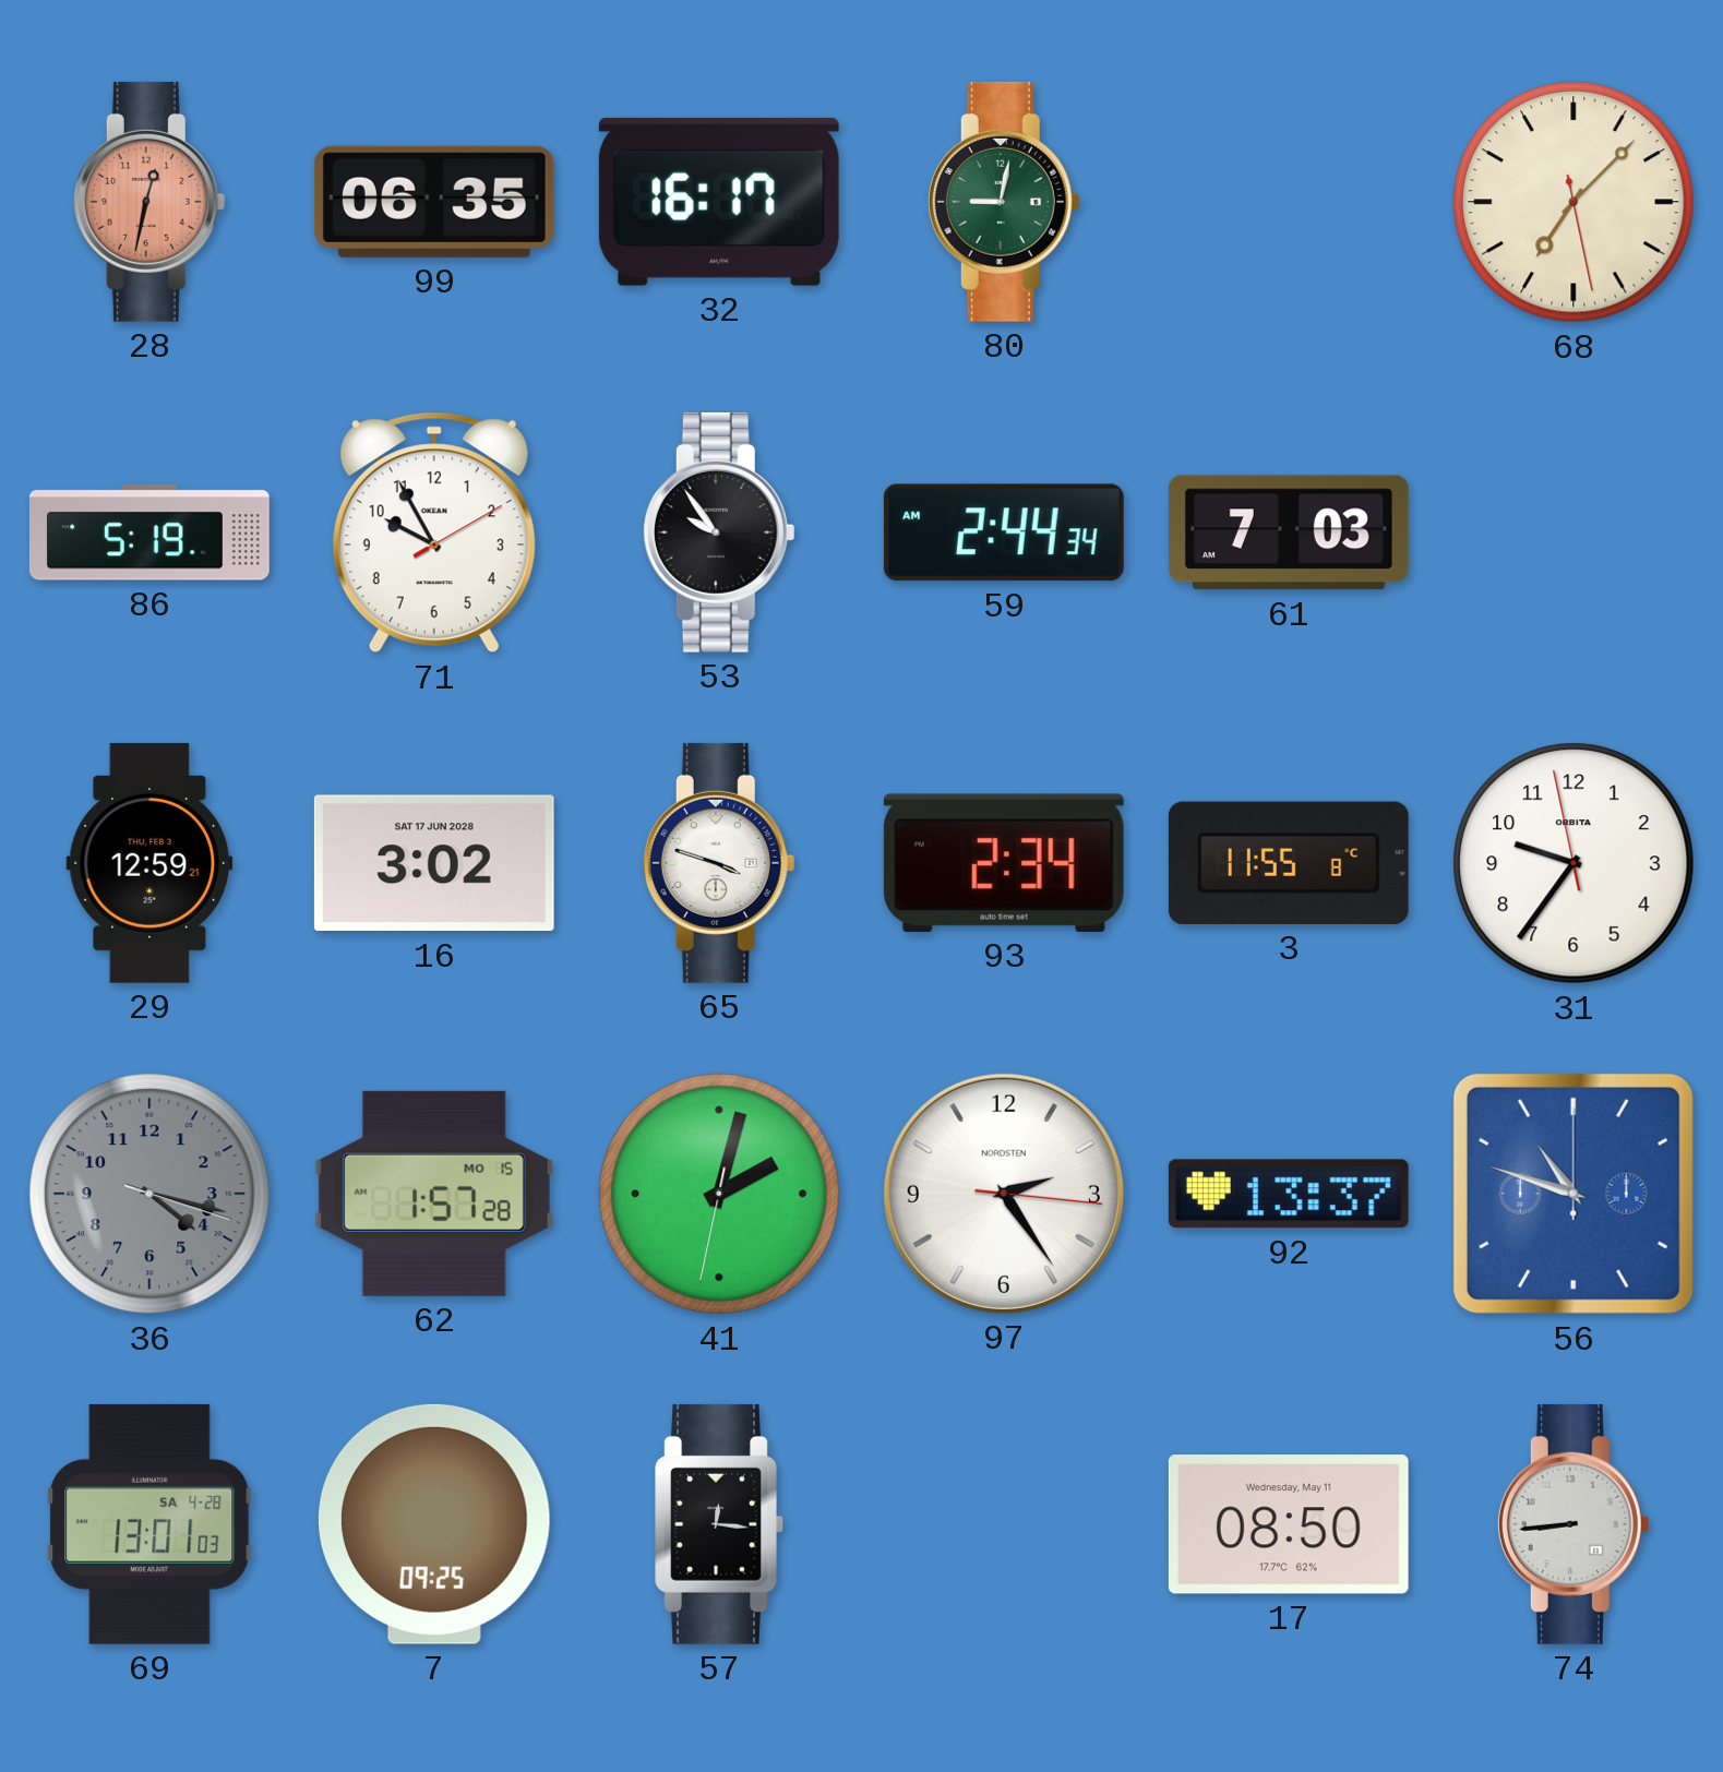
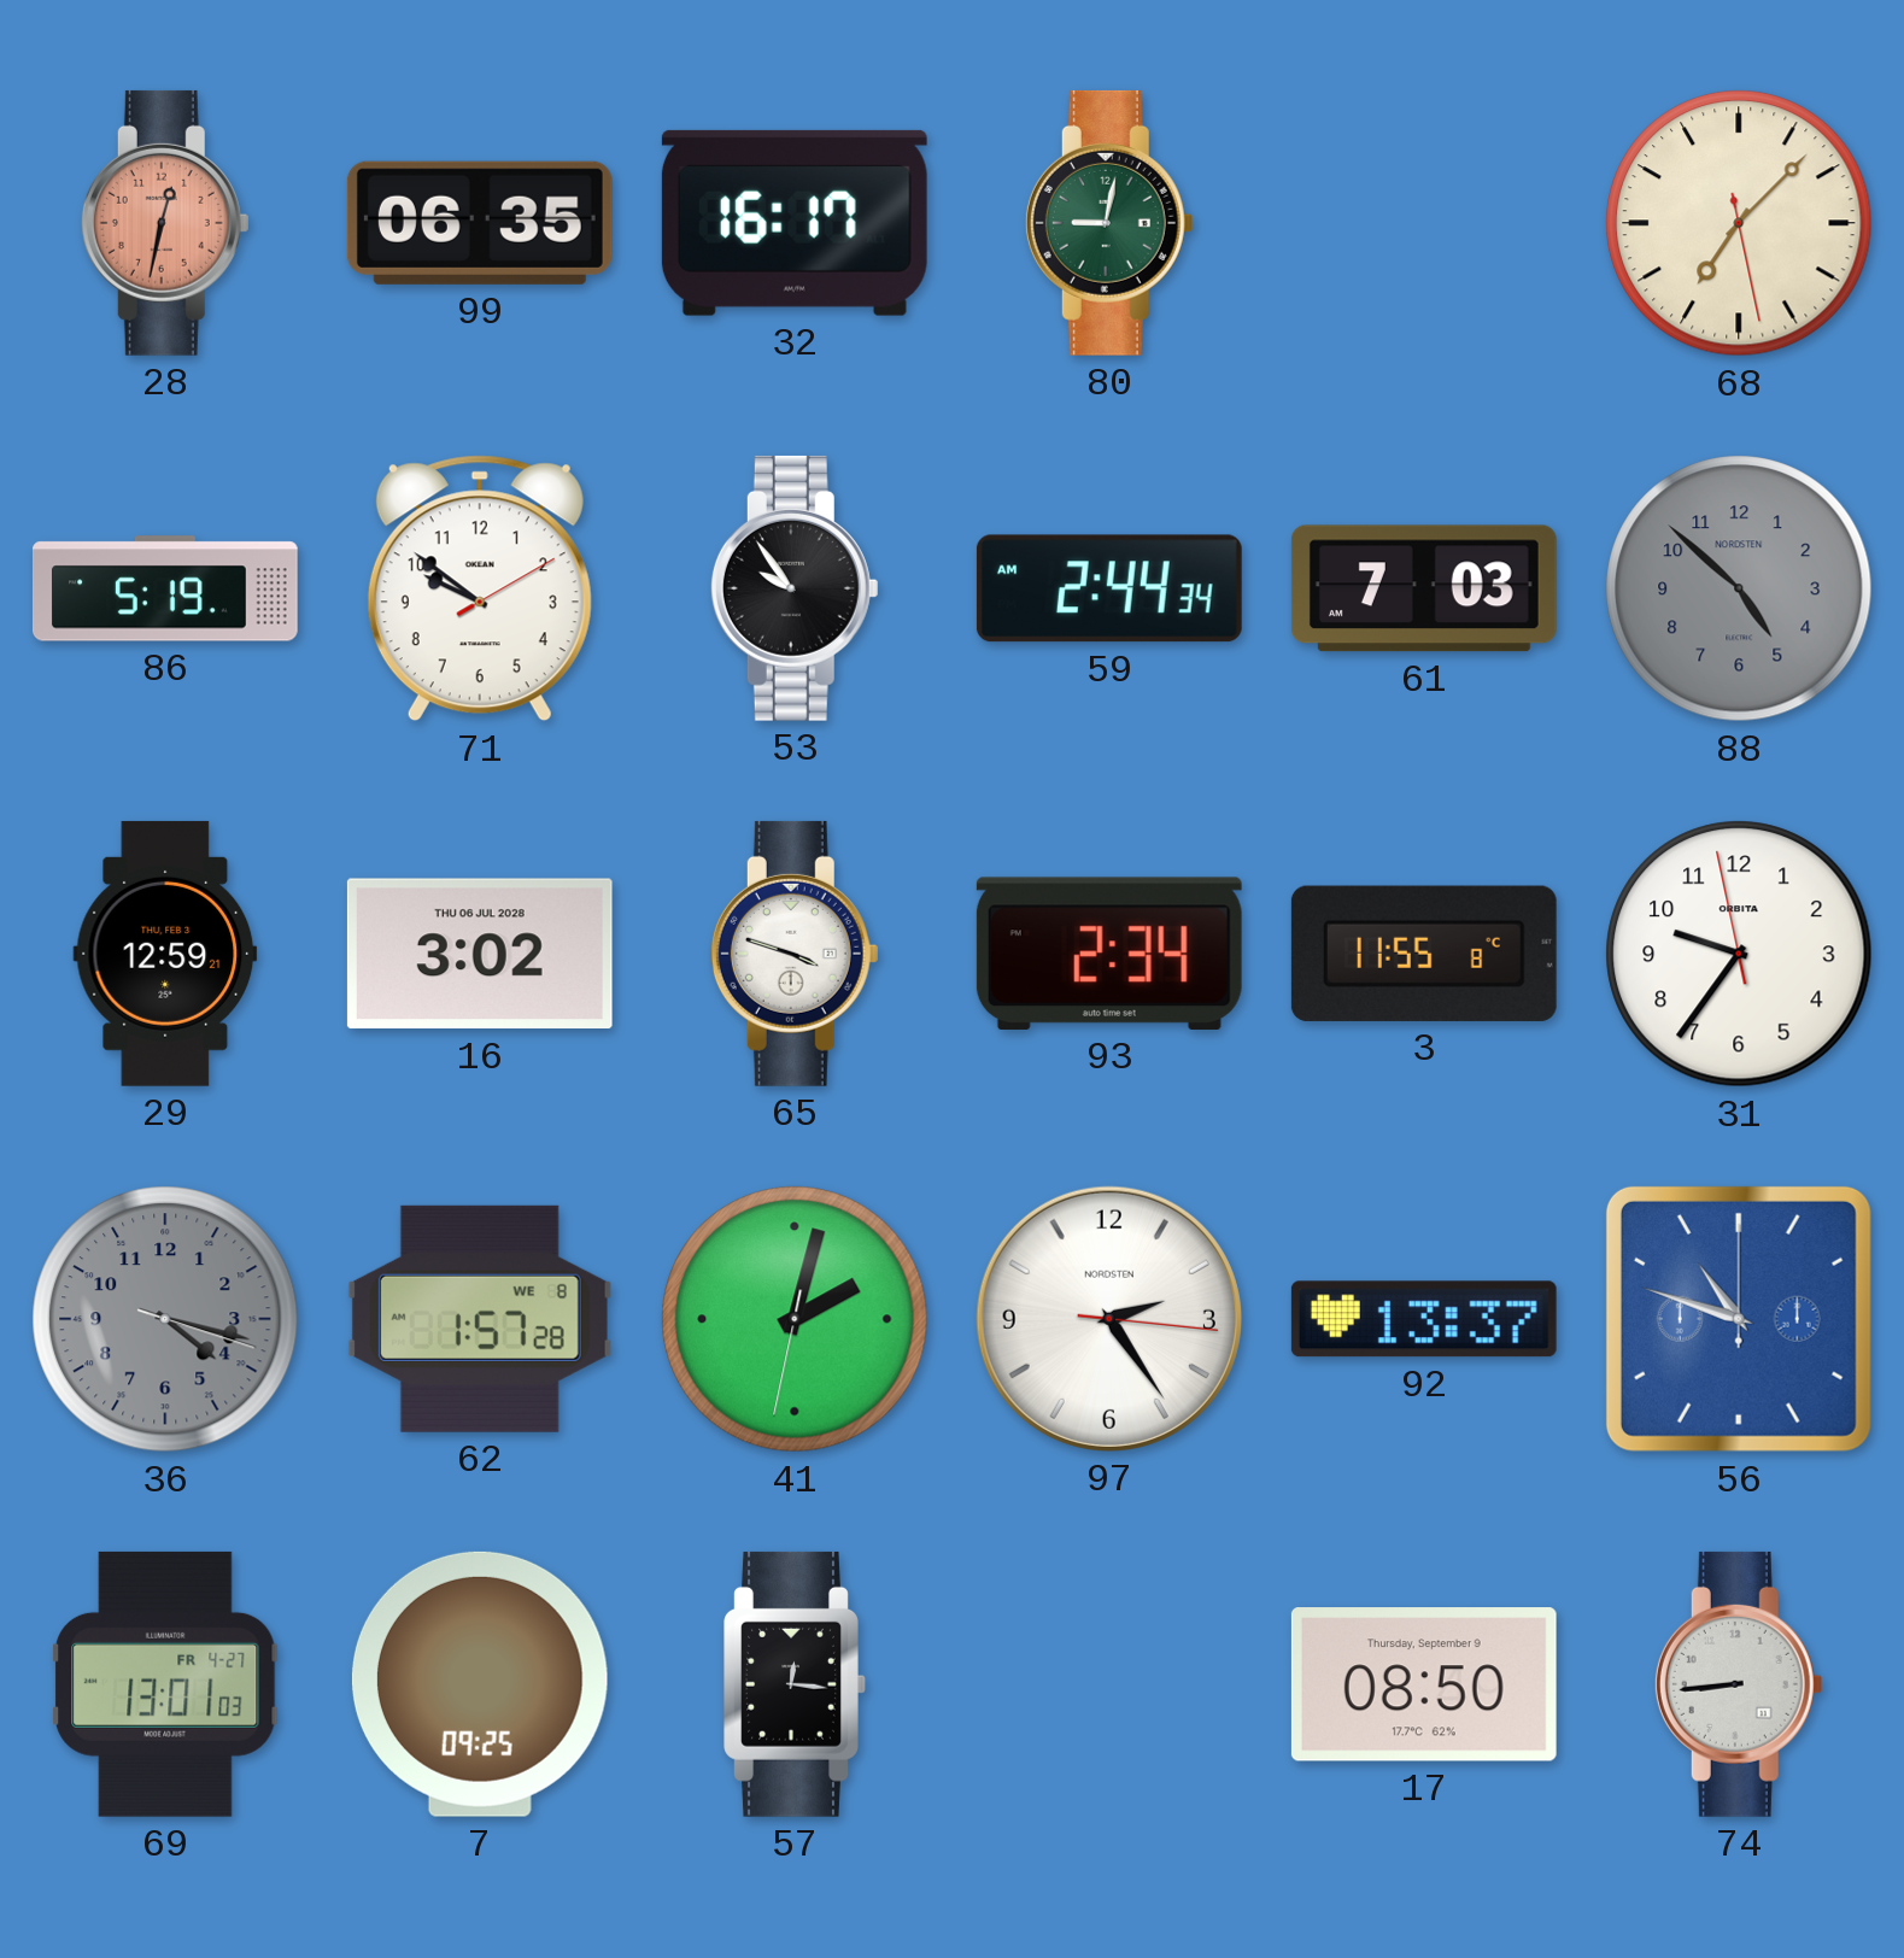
71: 9:55 -> 9:51
88: none -> 4:52
16 date: SAT 17 JUN 2028 -> THU 06 JUL 2028
62 date: MO 15 -> WE 8
69 date: SA 4-28 -> FR 4-27
17 date: Wednesday, May 11 -> Thursday, September 9
